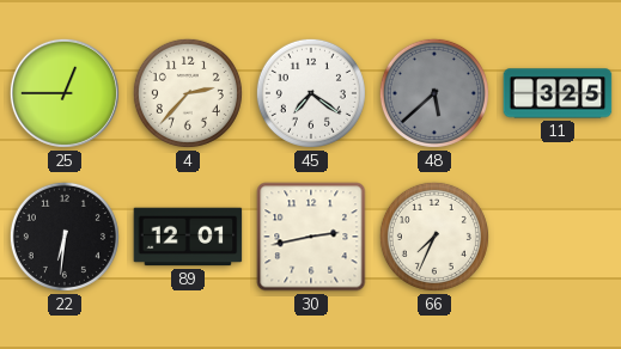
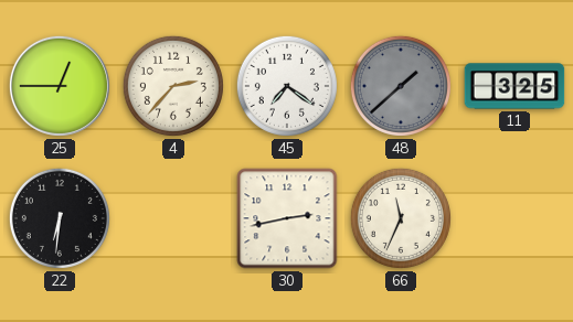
48: 5:38 -> 1:38
89: 12:01 -> none
66: 7:34 -> 11:34
